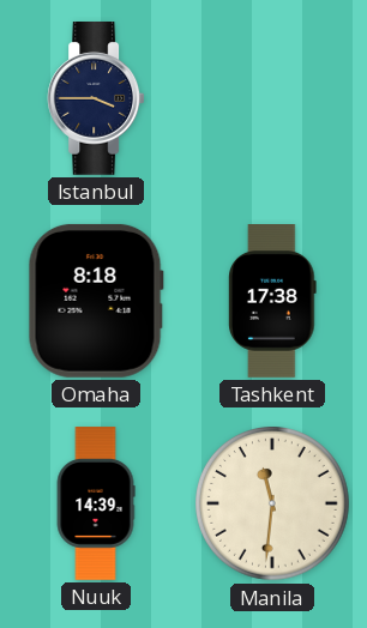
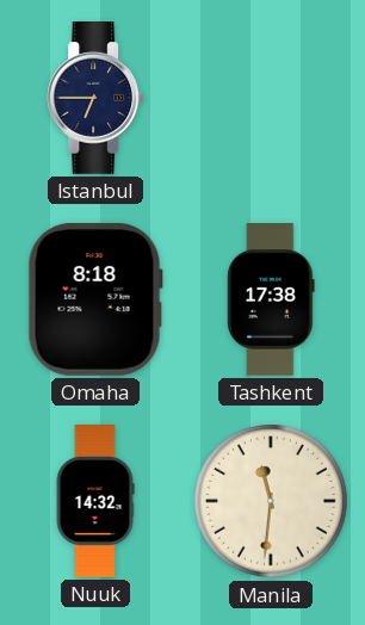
Istanbul: 3:45 -> 6:45
Nuuk: 14:39 -> 14:32
